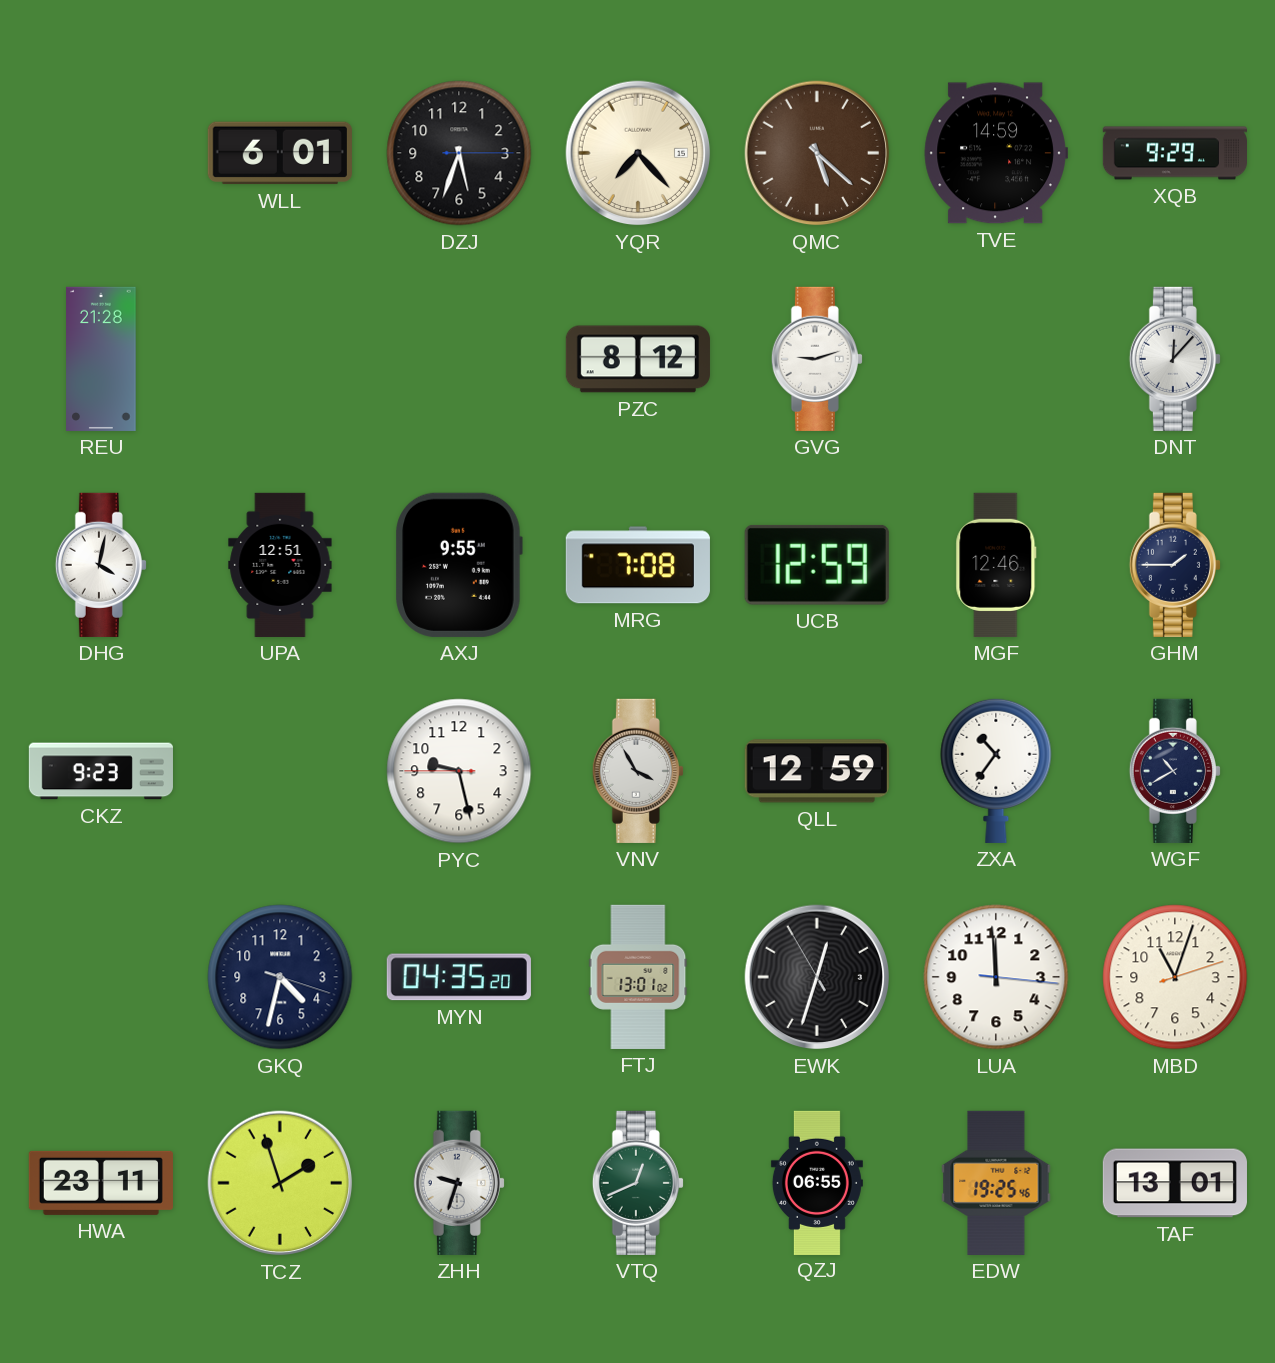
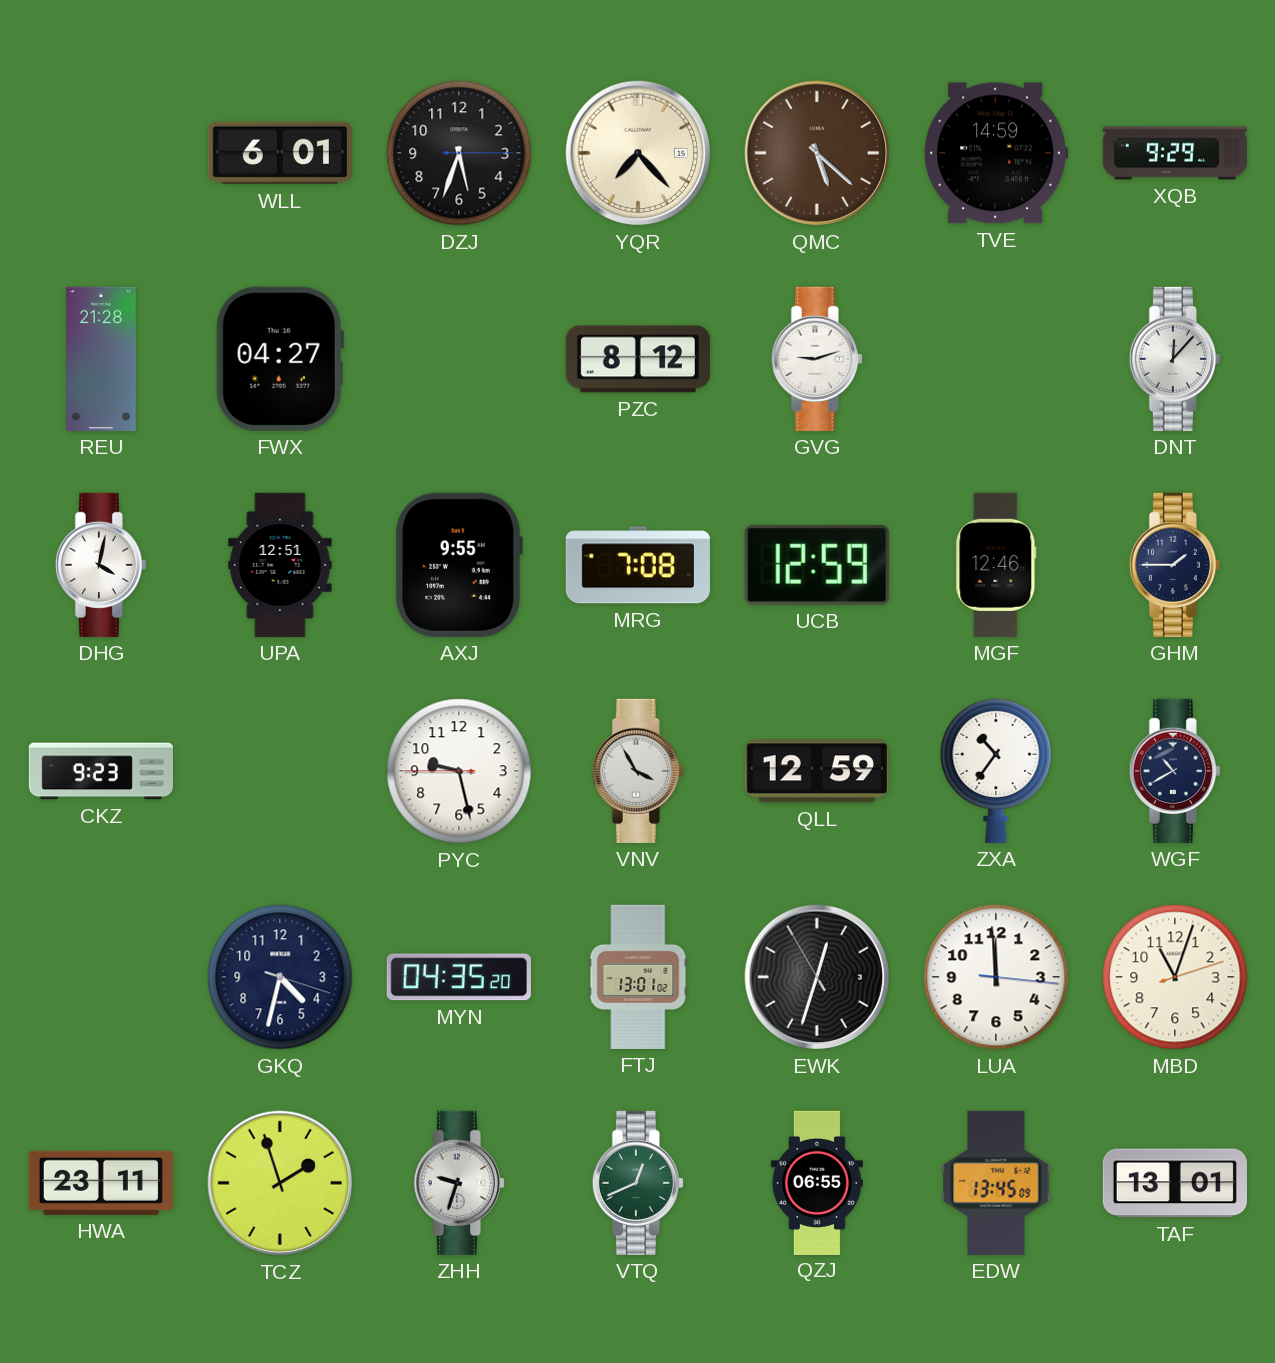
FWX: none -> 04:27
EDW: 19:25 -> 13:45
